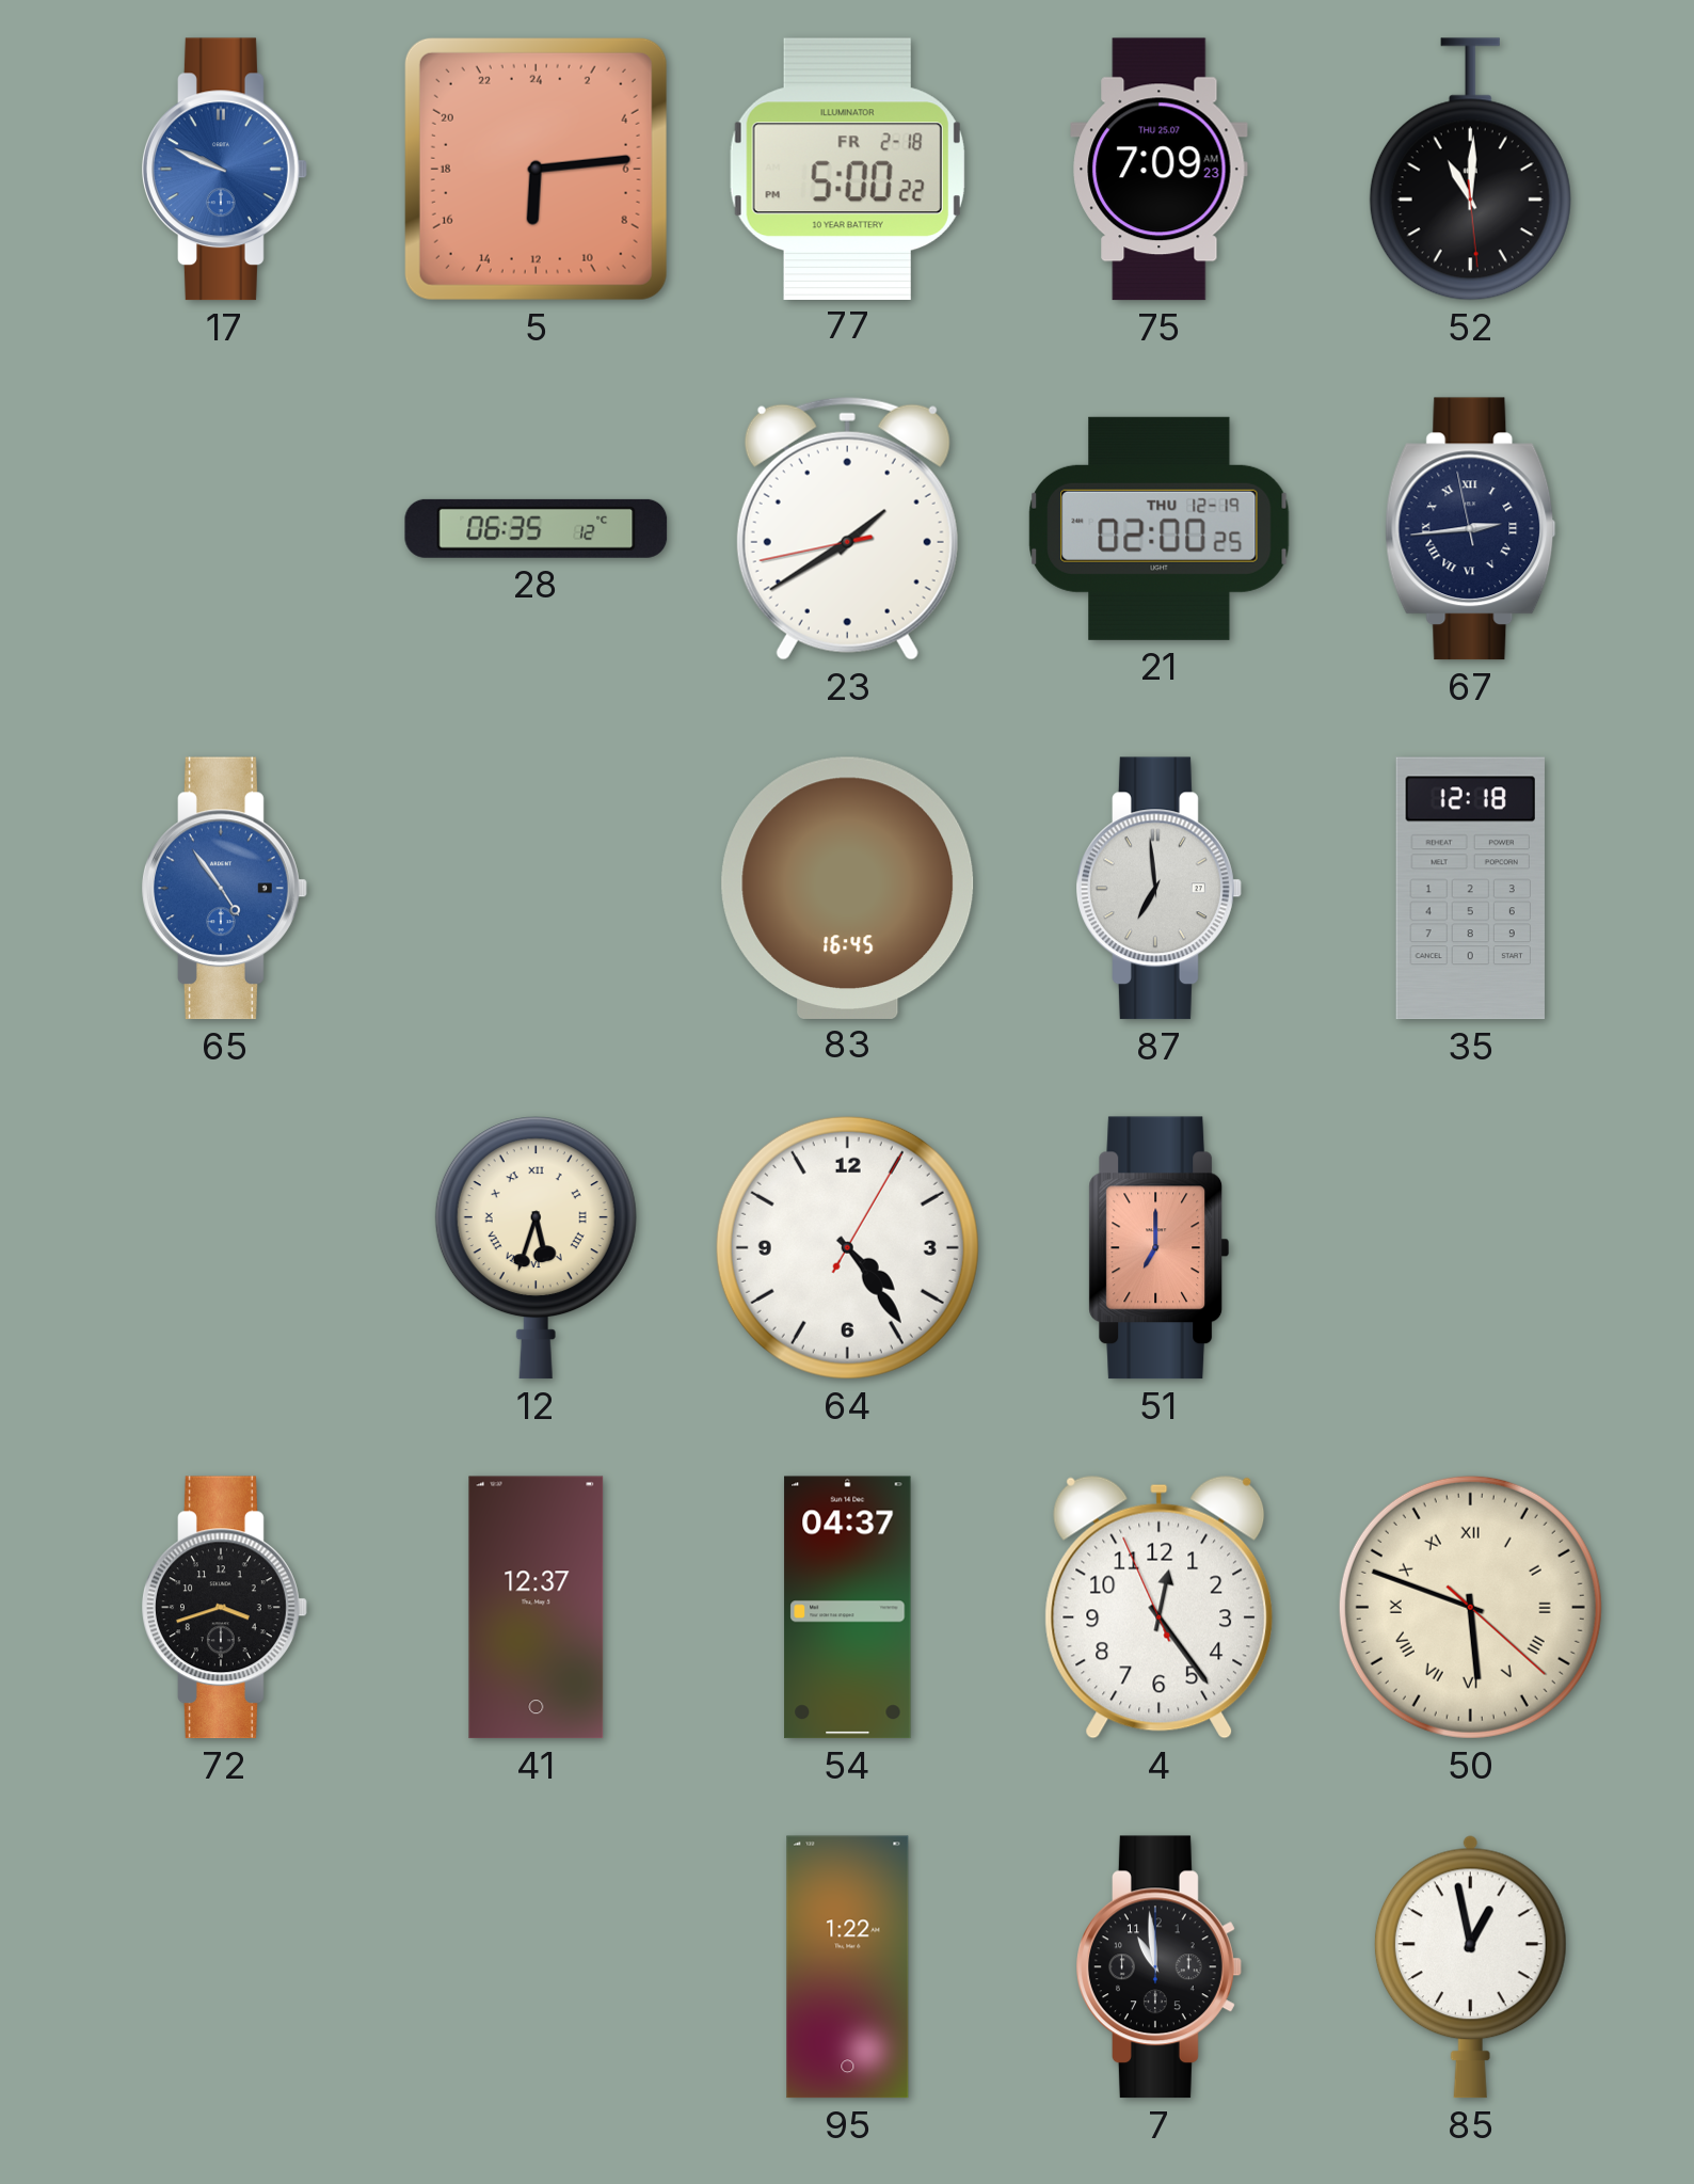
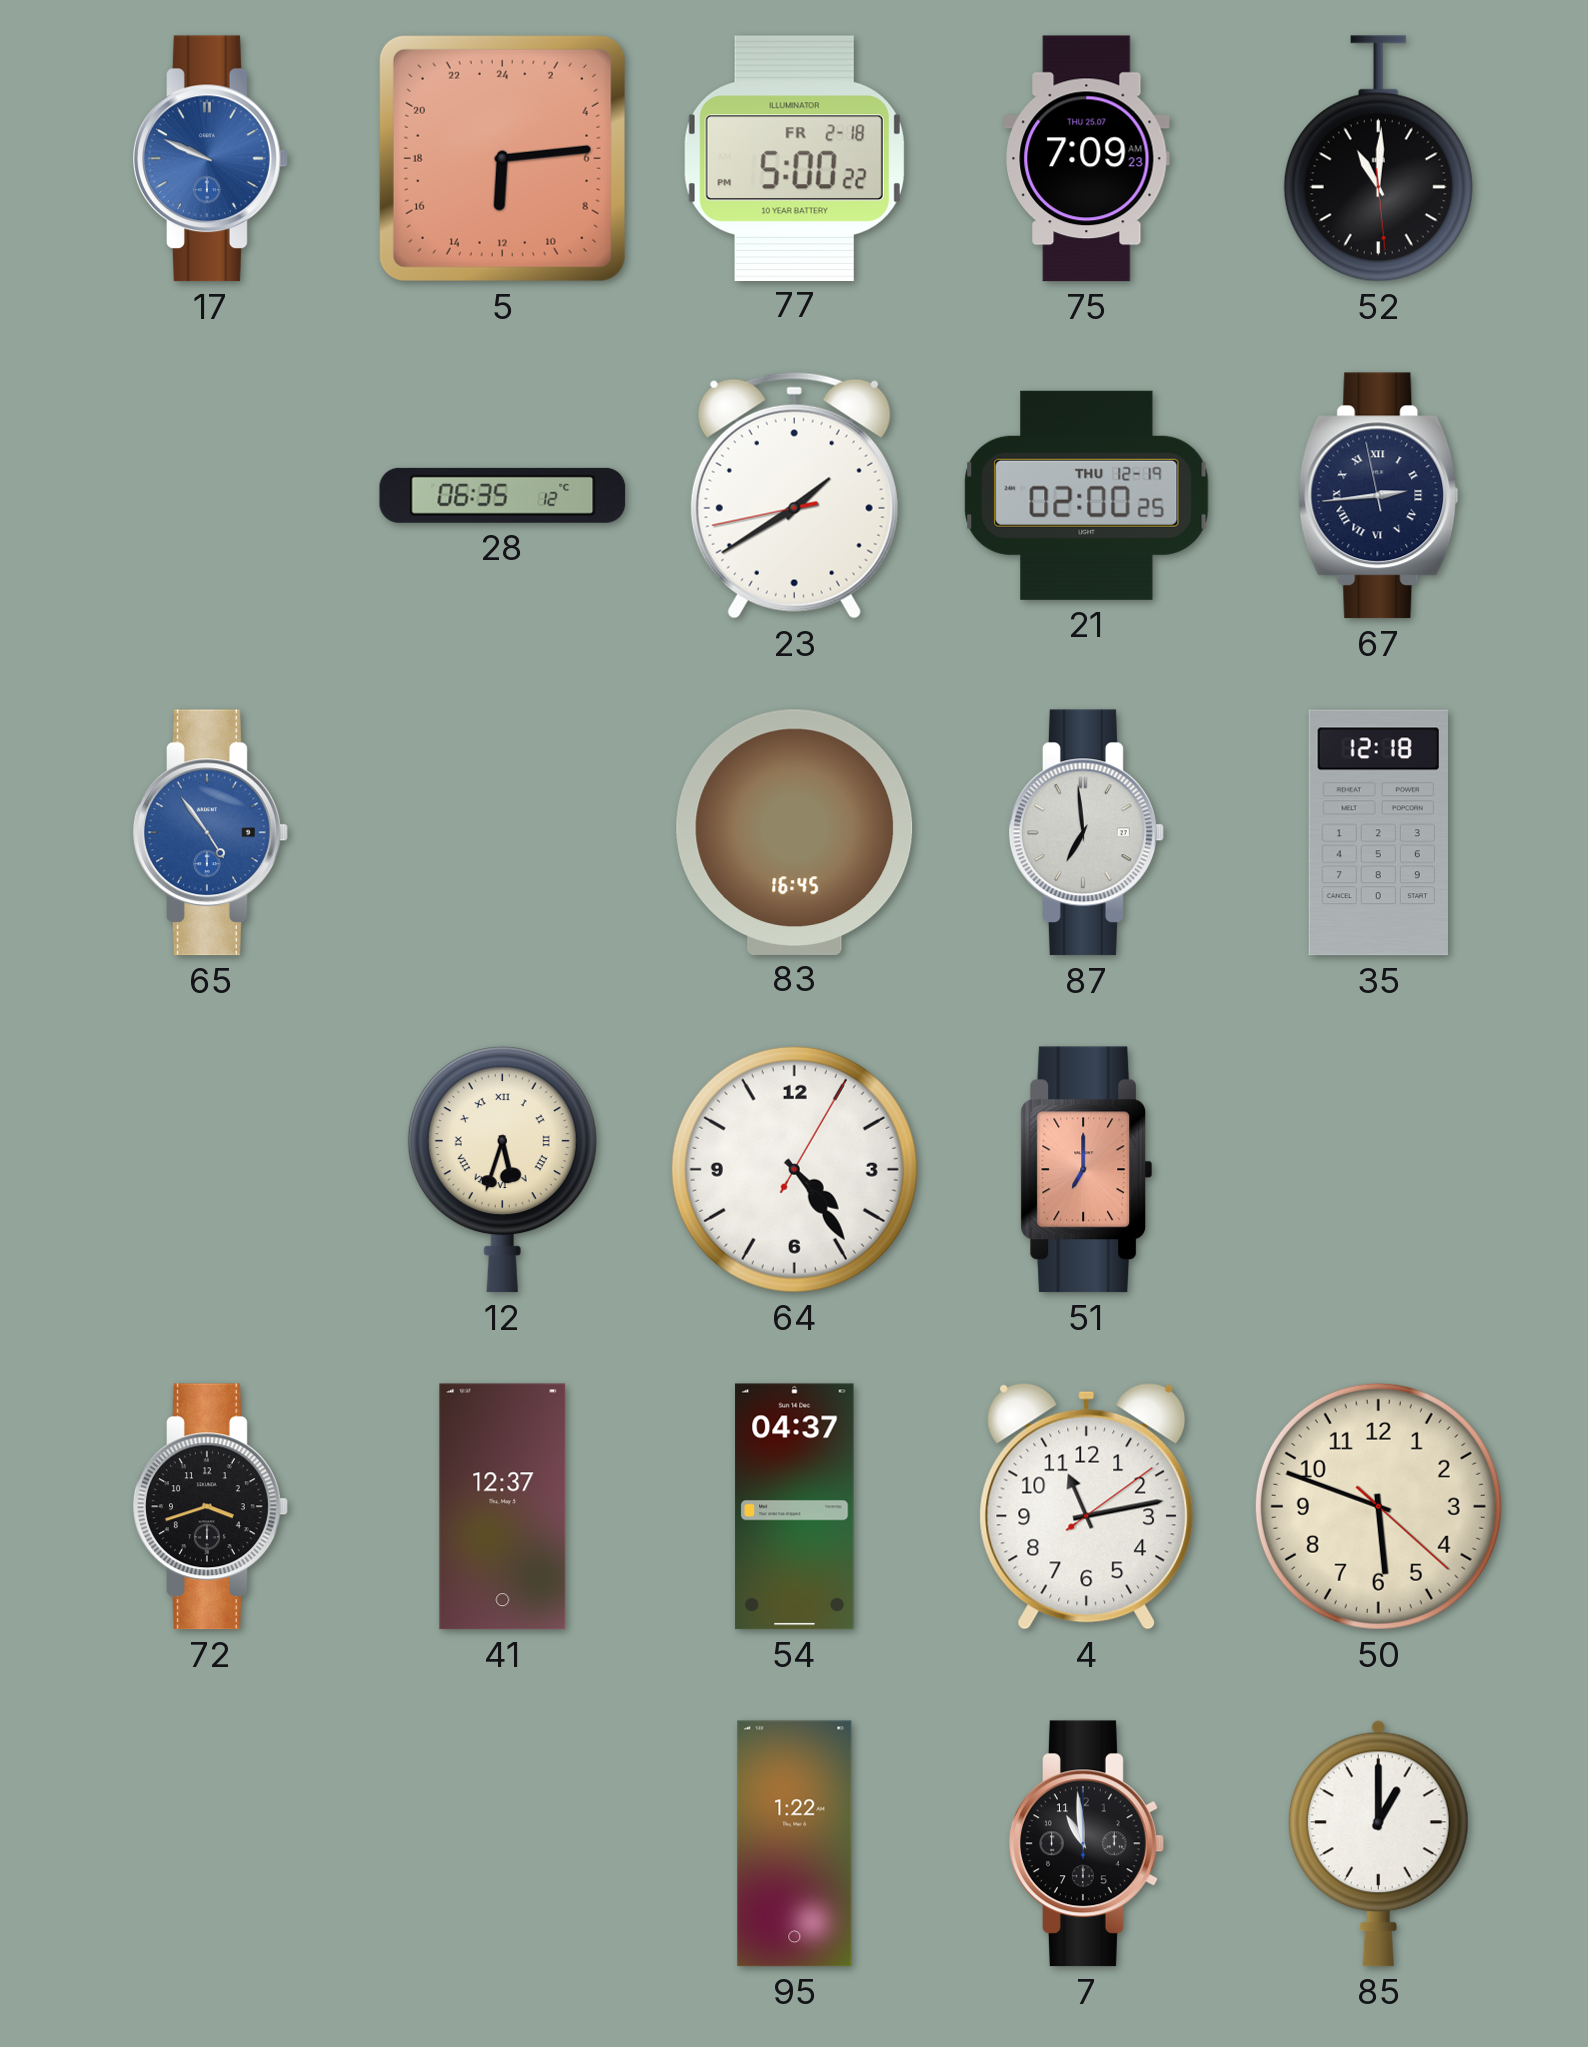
4: 12:23 -> 11:13
50 numerals: Roman -> Arabic
85: 12:58 -> 1:00
